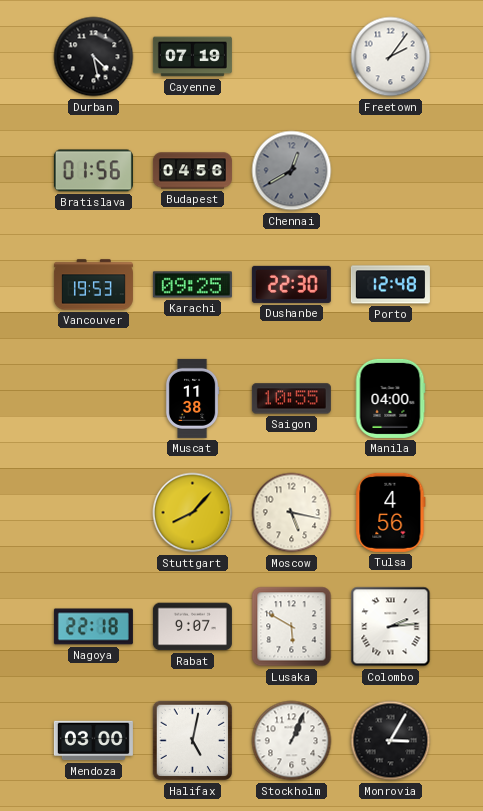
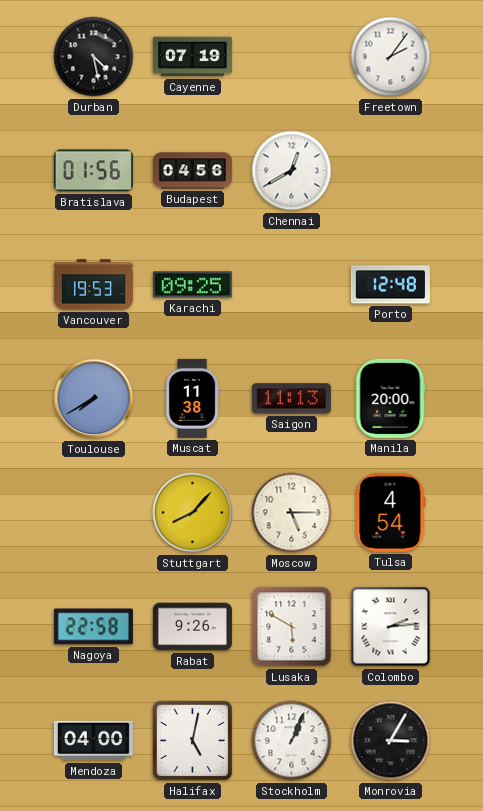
Chennai dial: grey -> white
Dushanbe: 22:30 -> none
Toulouse: none -> 7:40
Saigon: 10:55 -> 11:13
Manila: 04:00 -> 20:00
Moscow: 5:17 -> 5:15
Tulsa: 4:56 -> 4:54
Nagoya: 22:18 -> 22:58
Rabat: 9:07 -> 9:26
Mendoza: 03:00 -> 04:00
